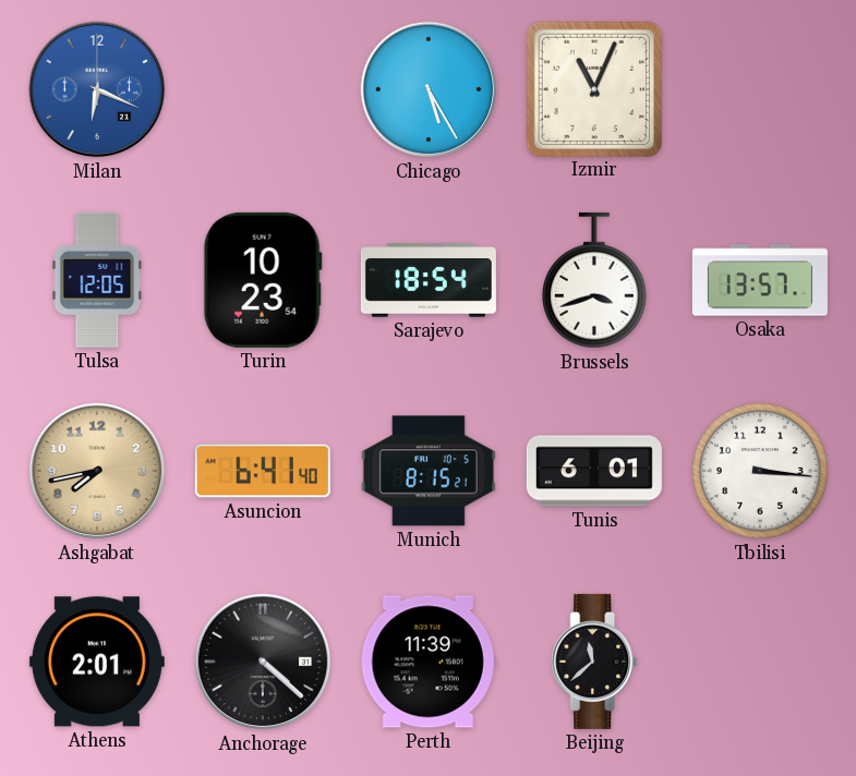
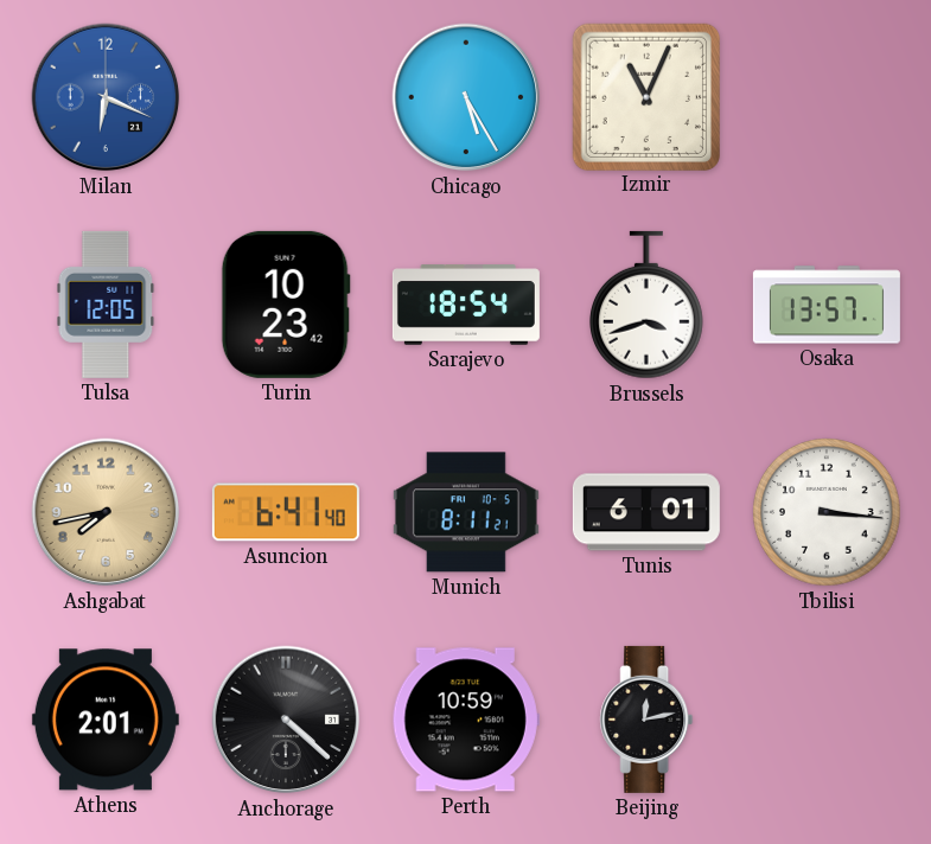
Turin: 10:23:54 -> 10:23:42
Munich: 8:15 -> 8:11
Perth: 11:39 -> 10:59
Beijing: 11:38 -> 12:13
